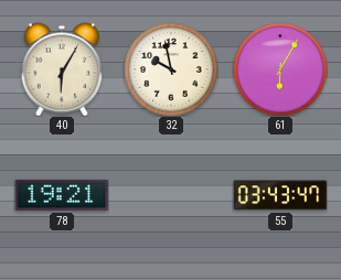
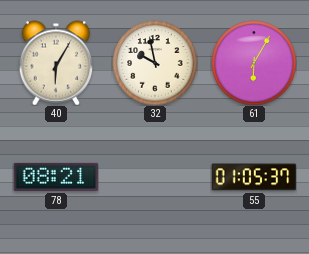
78: 19:21 -> 08:21
55: 03:43 -> 01:05
